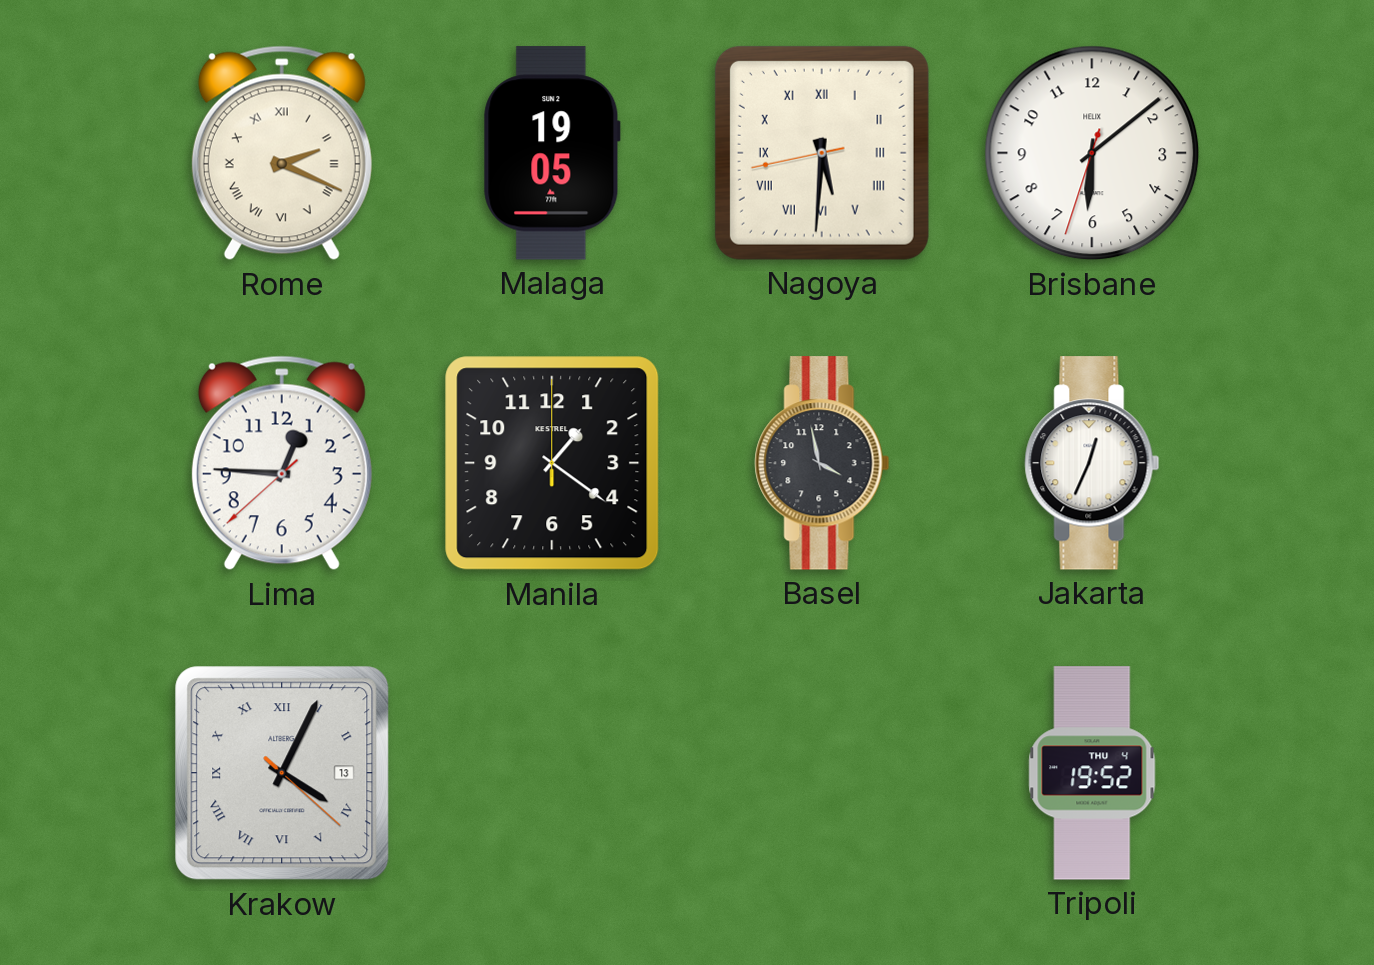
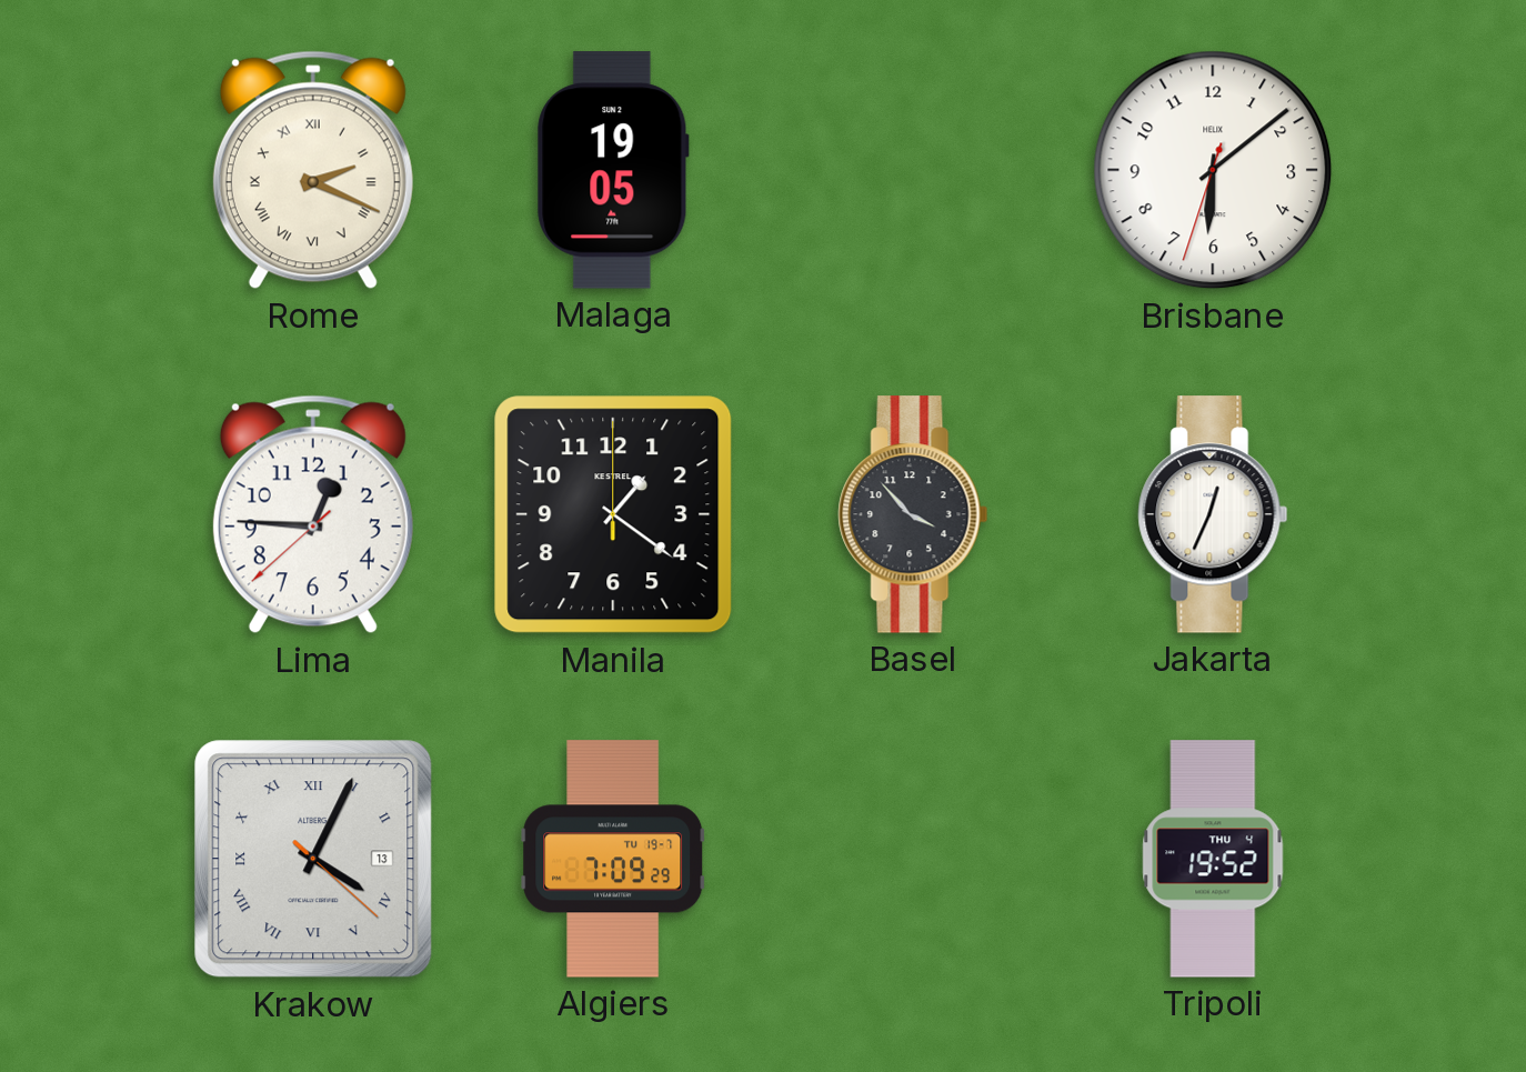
Nagoya: 5:30 -> none
Basel: 3:58 -> 3:53
Algiers: none -> 7:09
